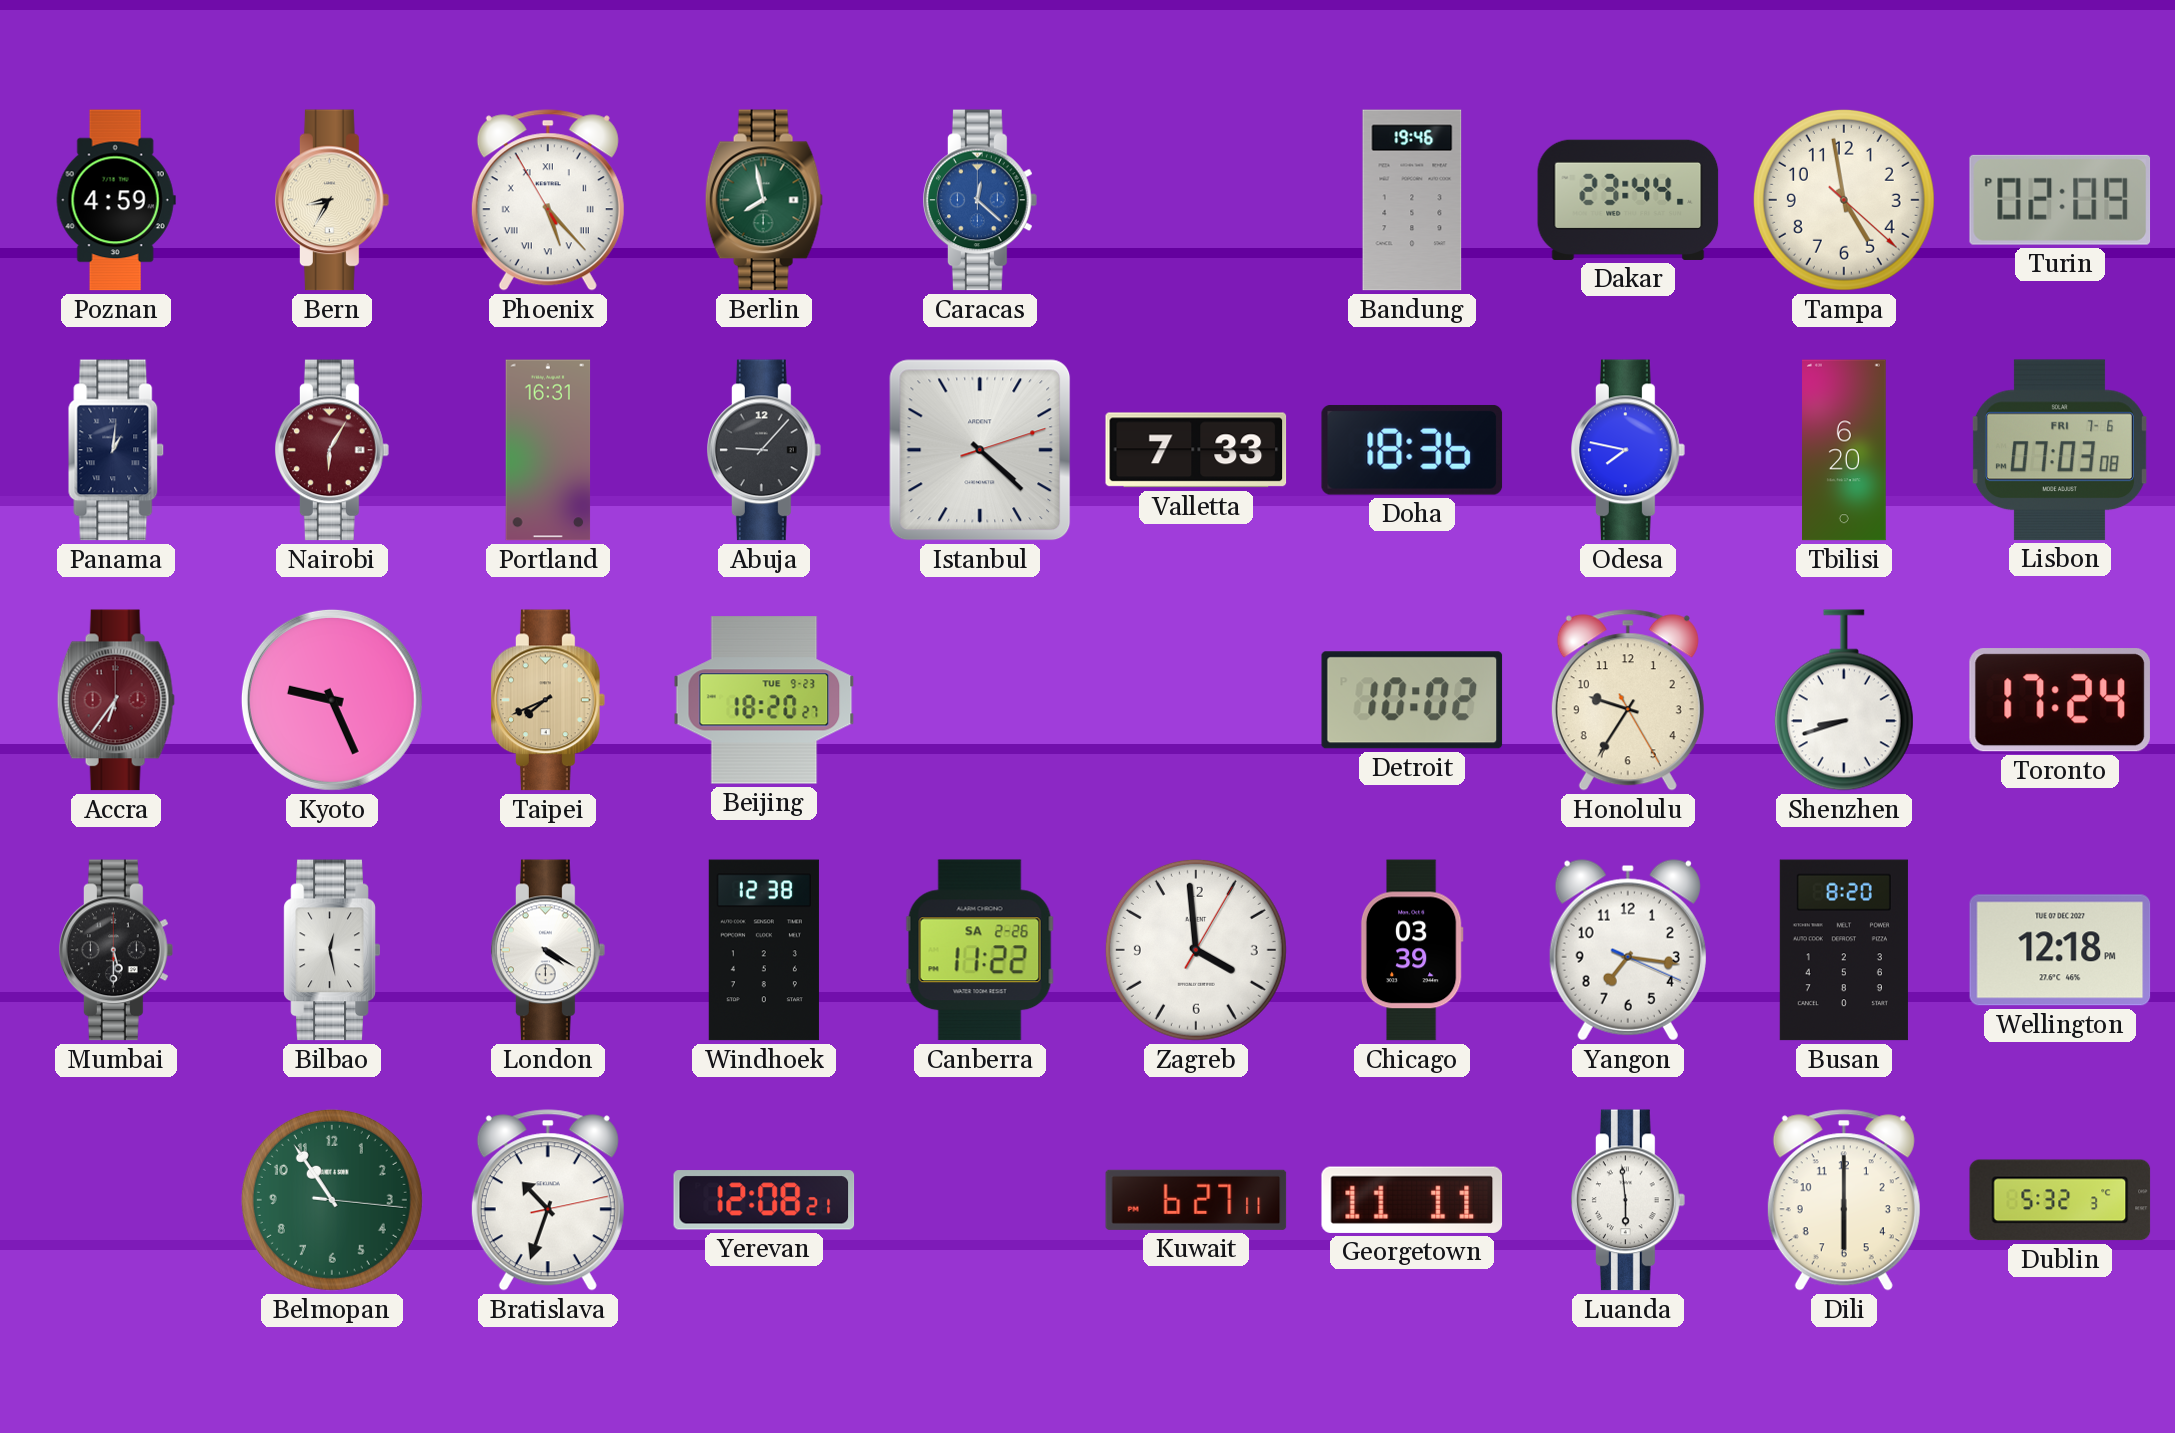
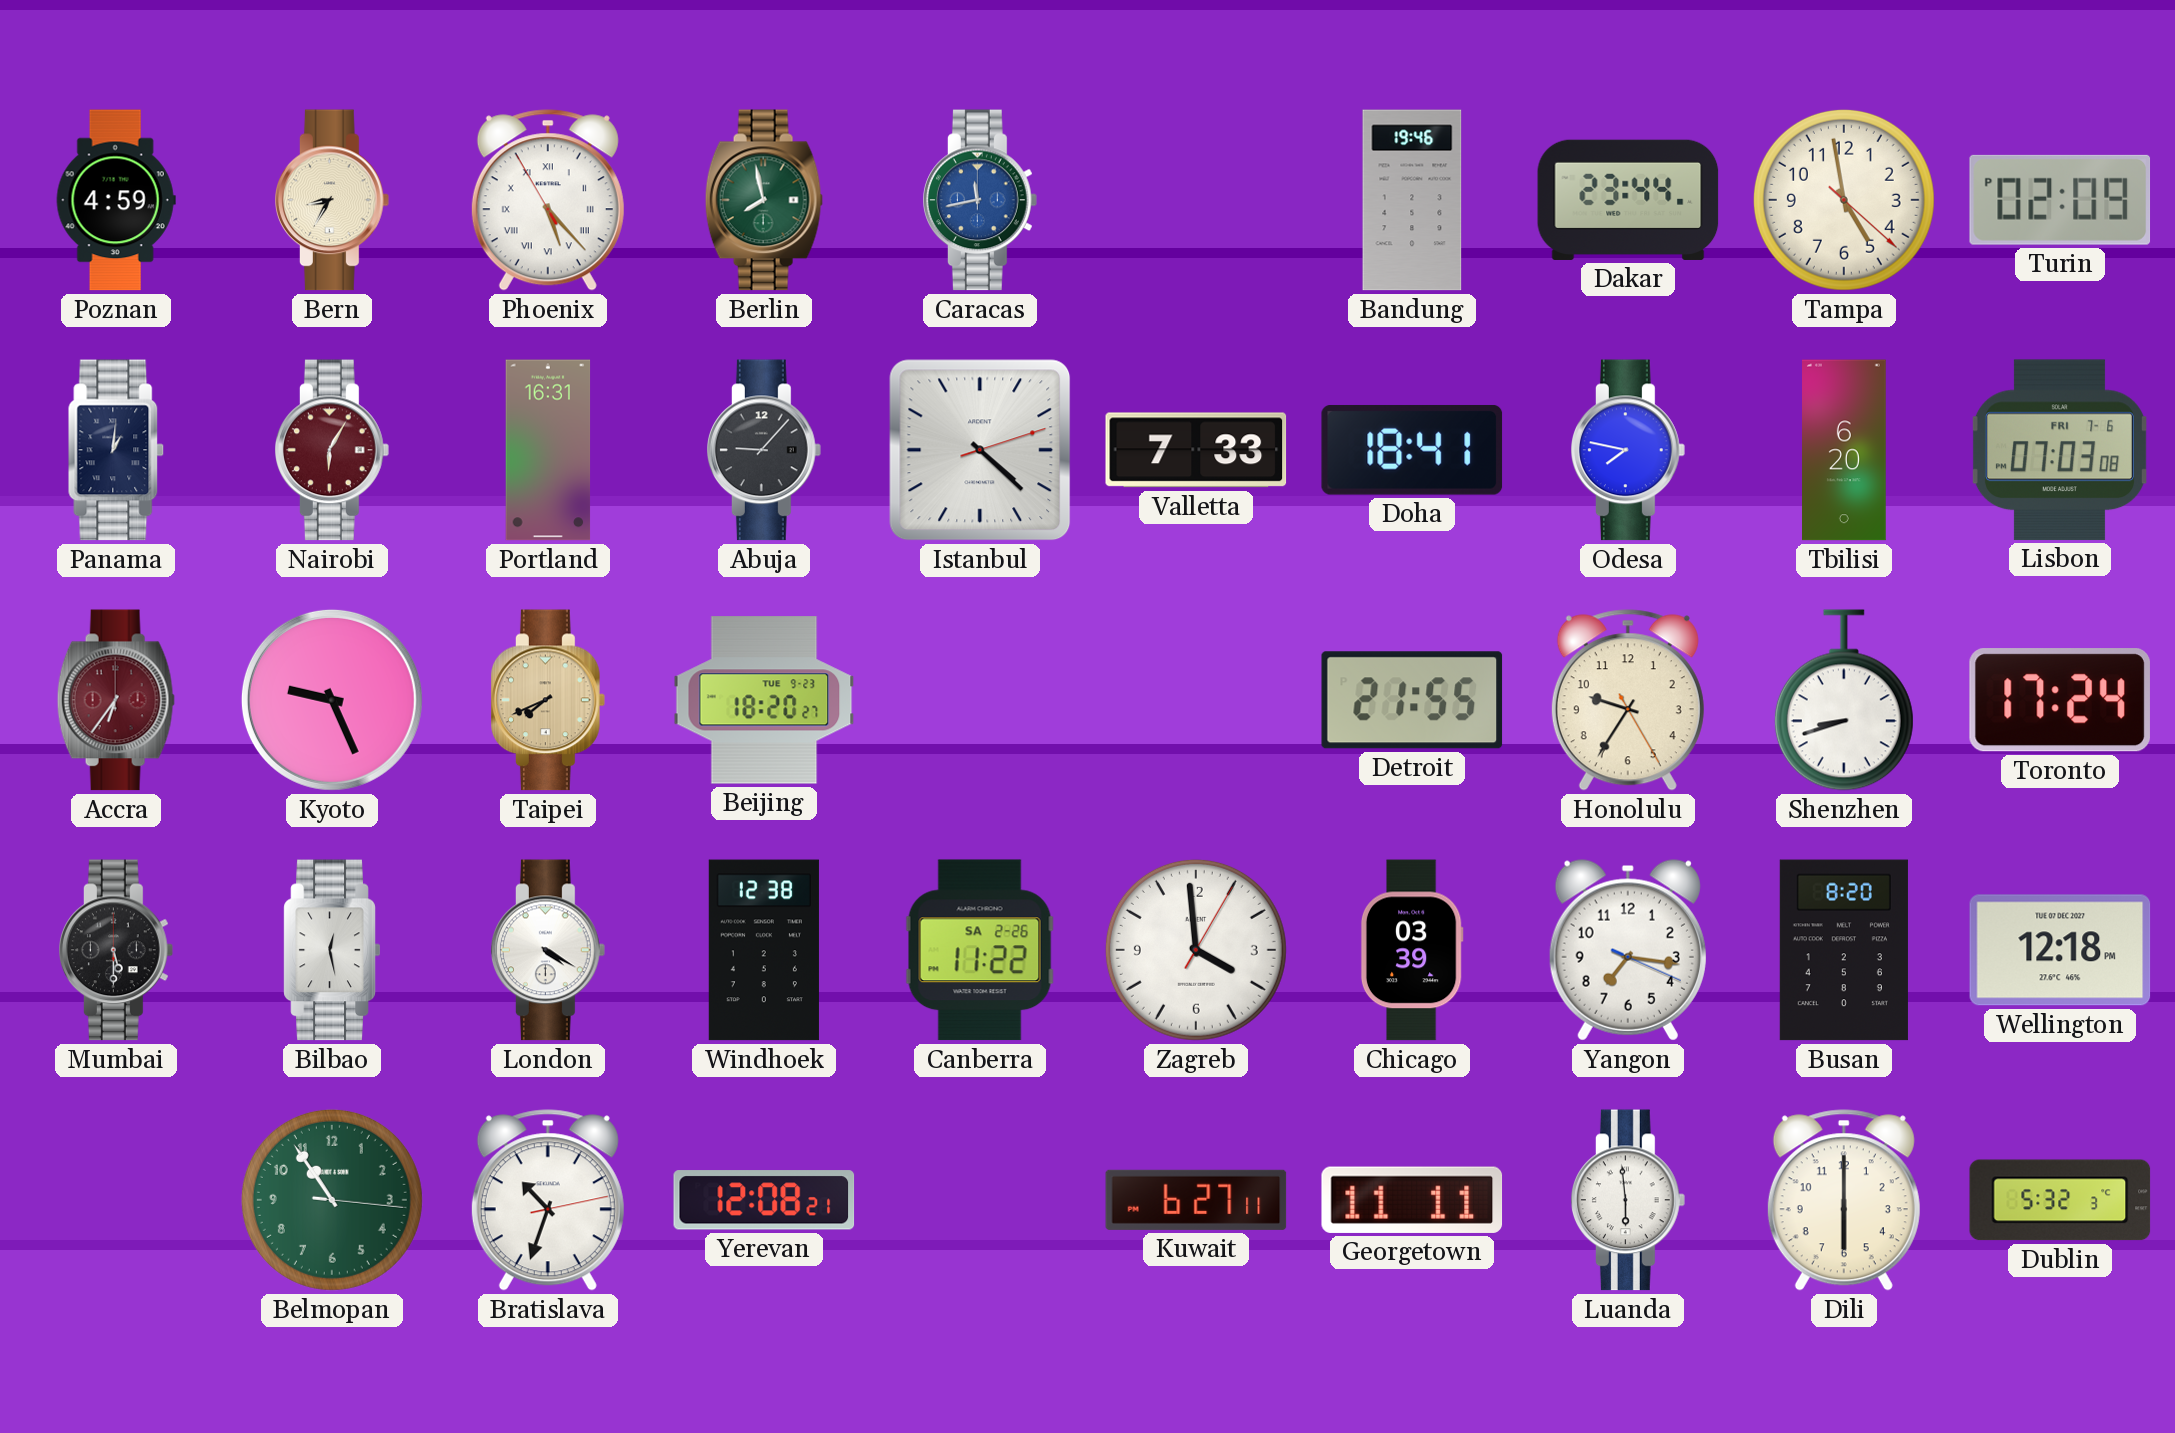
Caracas: 12:22 -> 11:43
Doha: 18:36 -> 18:41
Detroit: 10:02 -> 21:55
